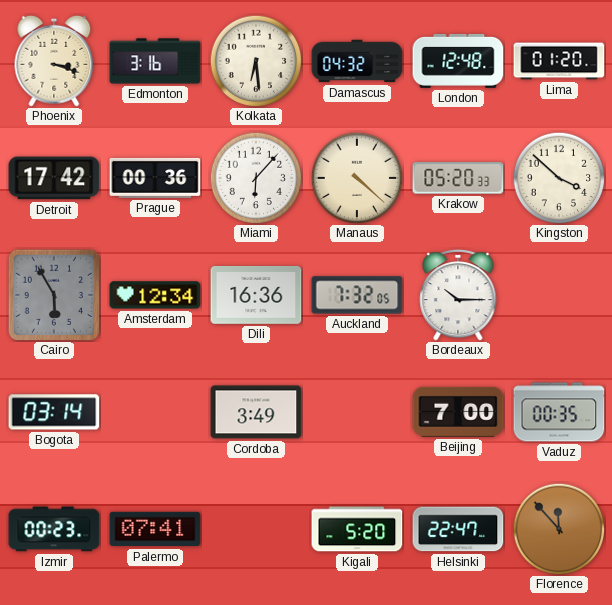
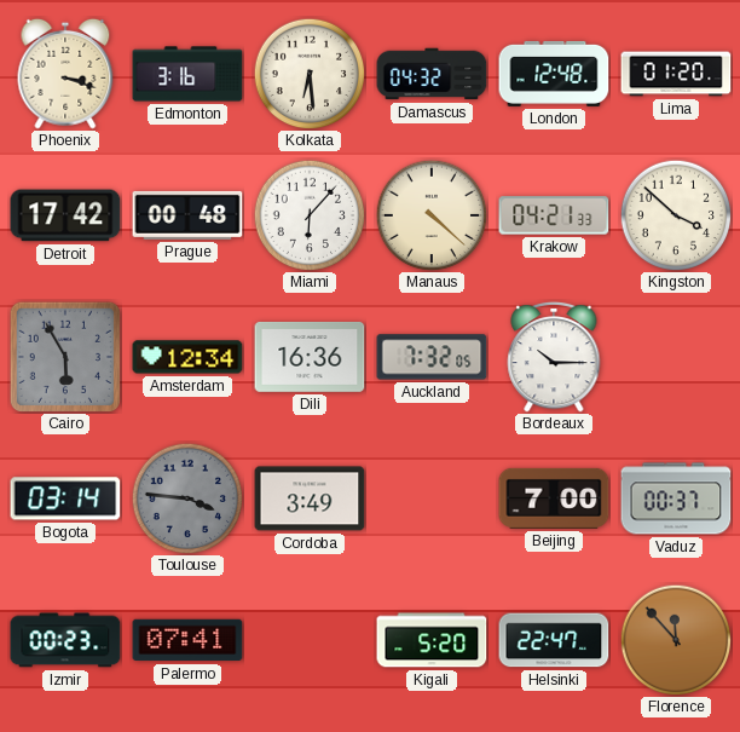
Prague: 00:36 -> 00:48
Krakow: 05:20 -> 04:21
Toulouse: none -> 3:46
Vaduz: 00:35 -> 00:37
